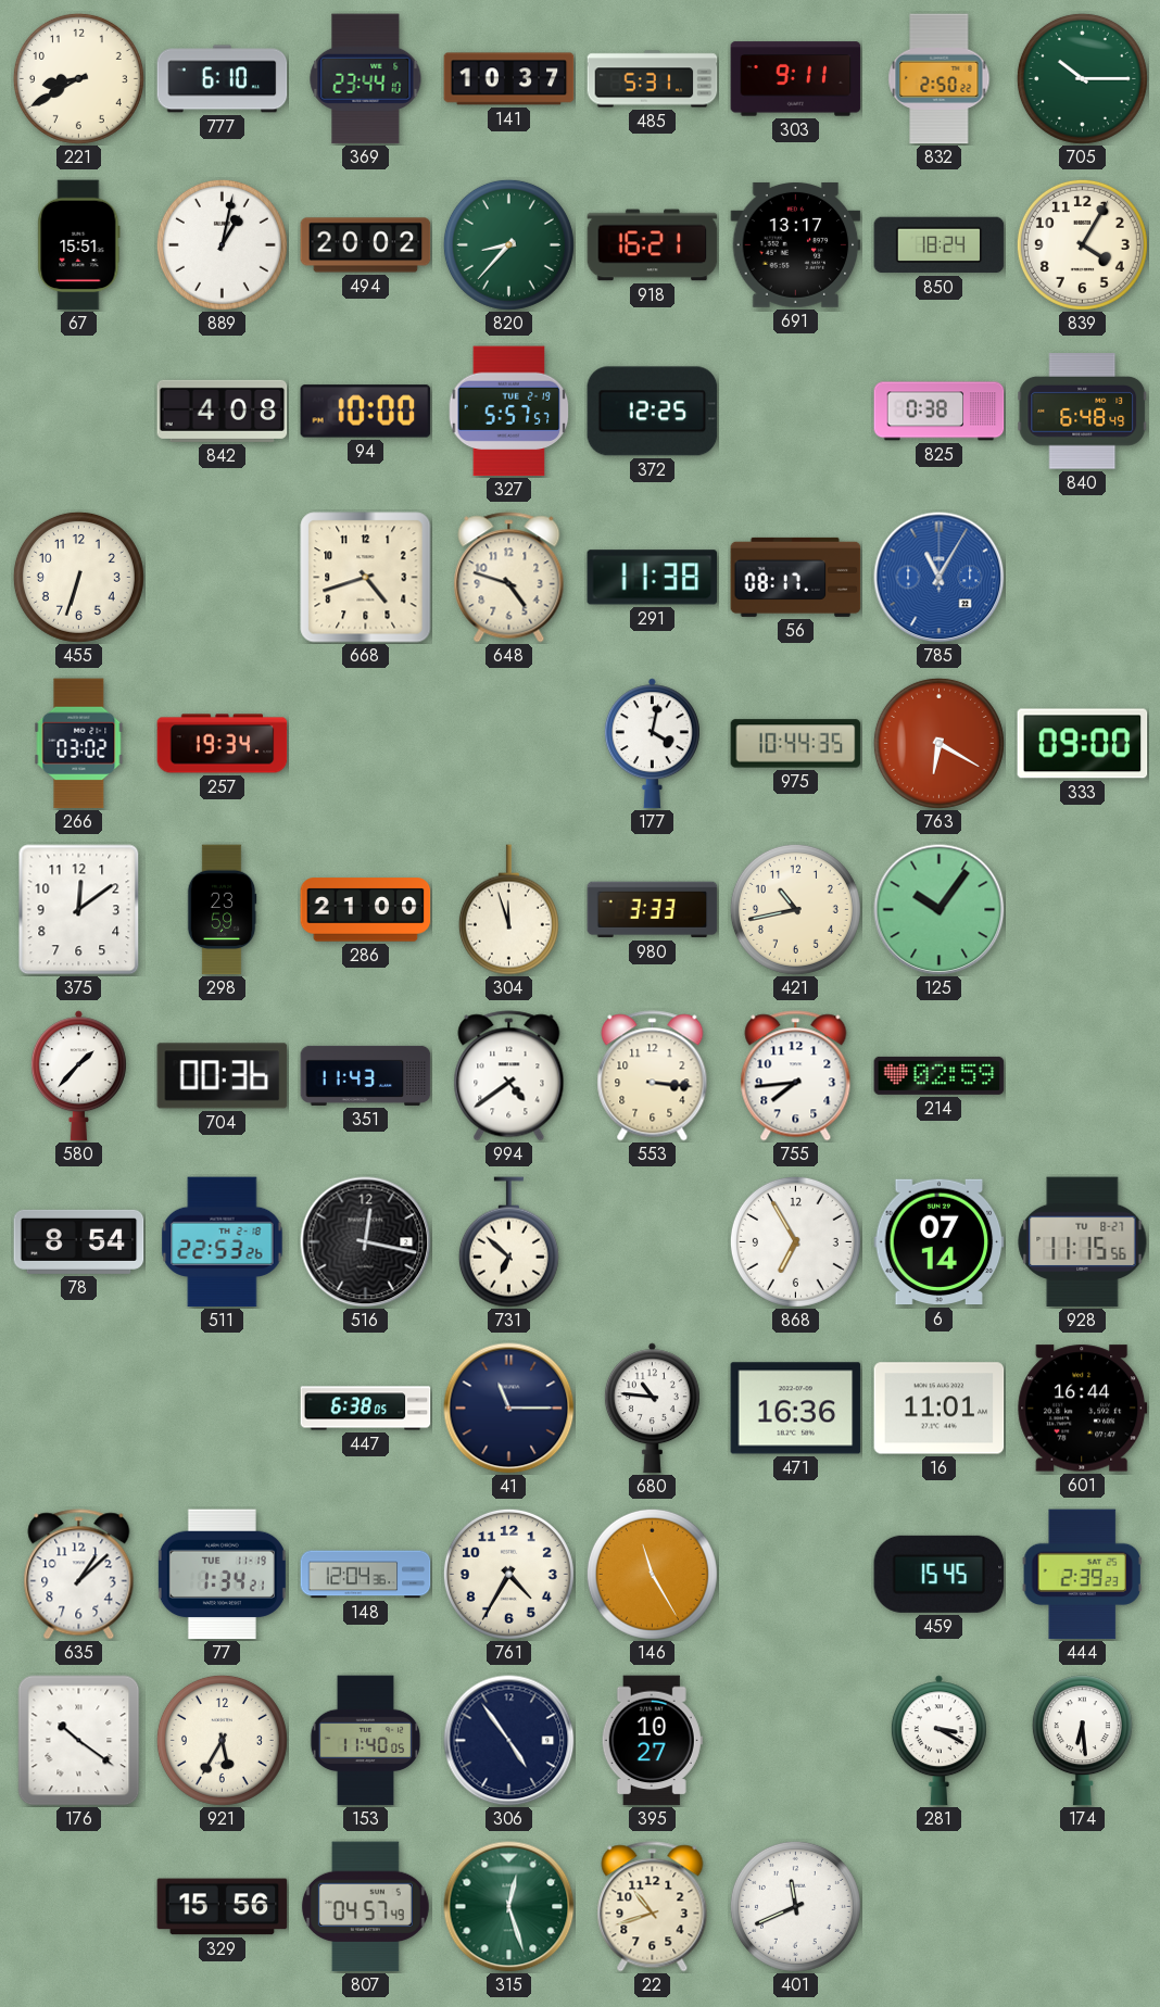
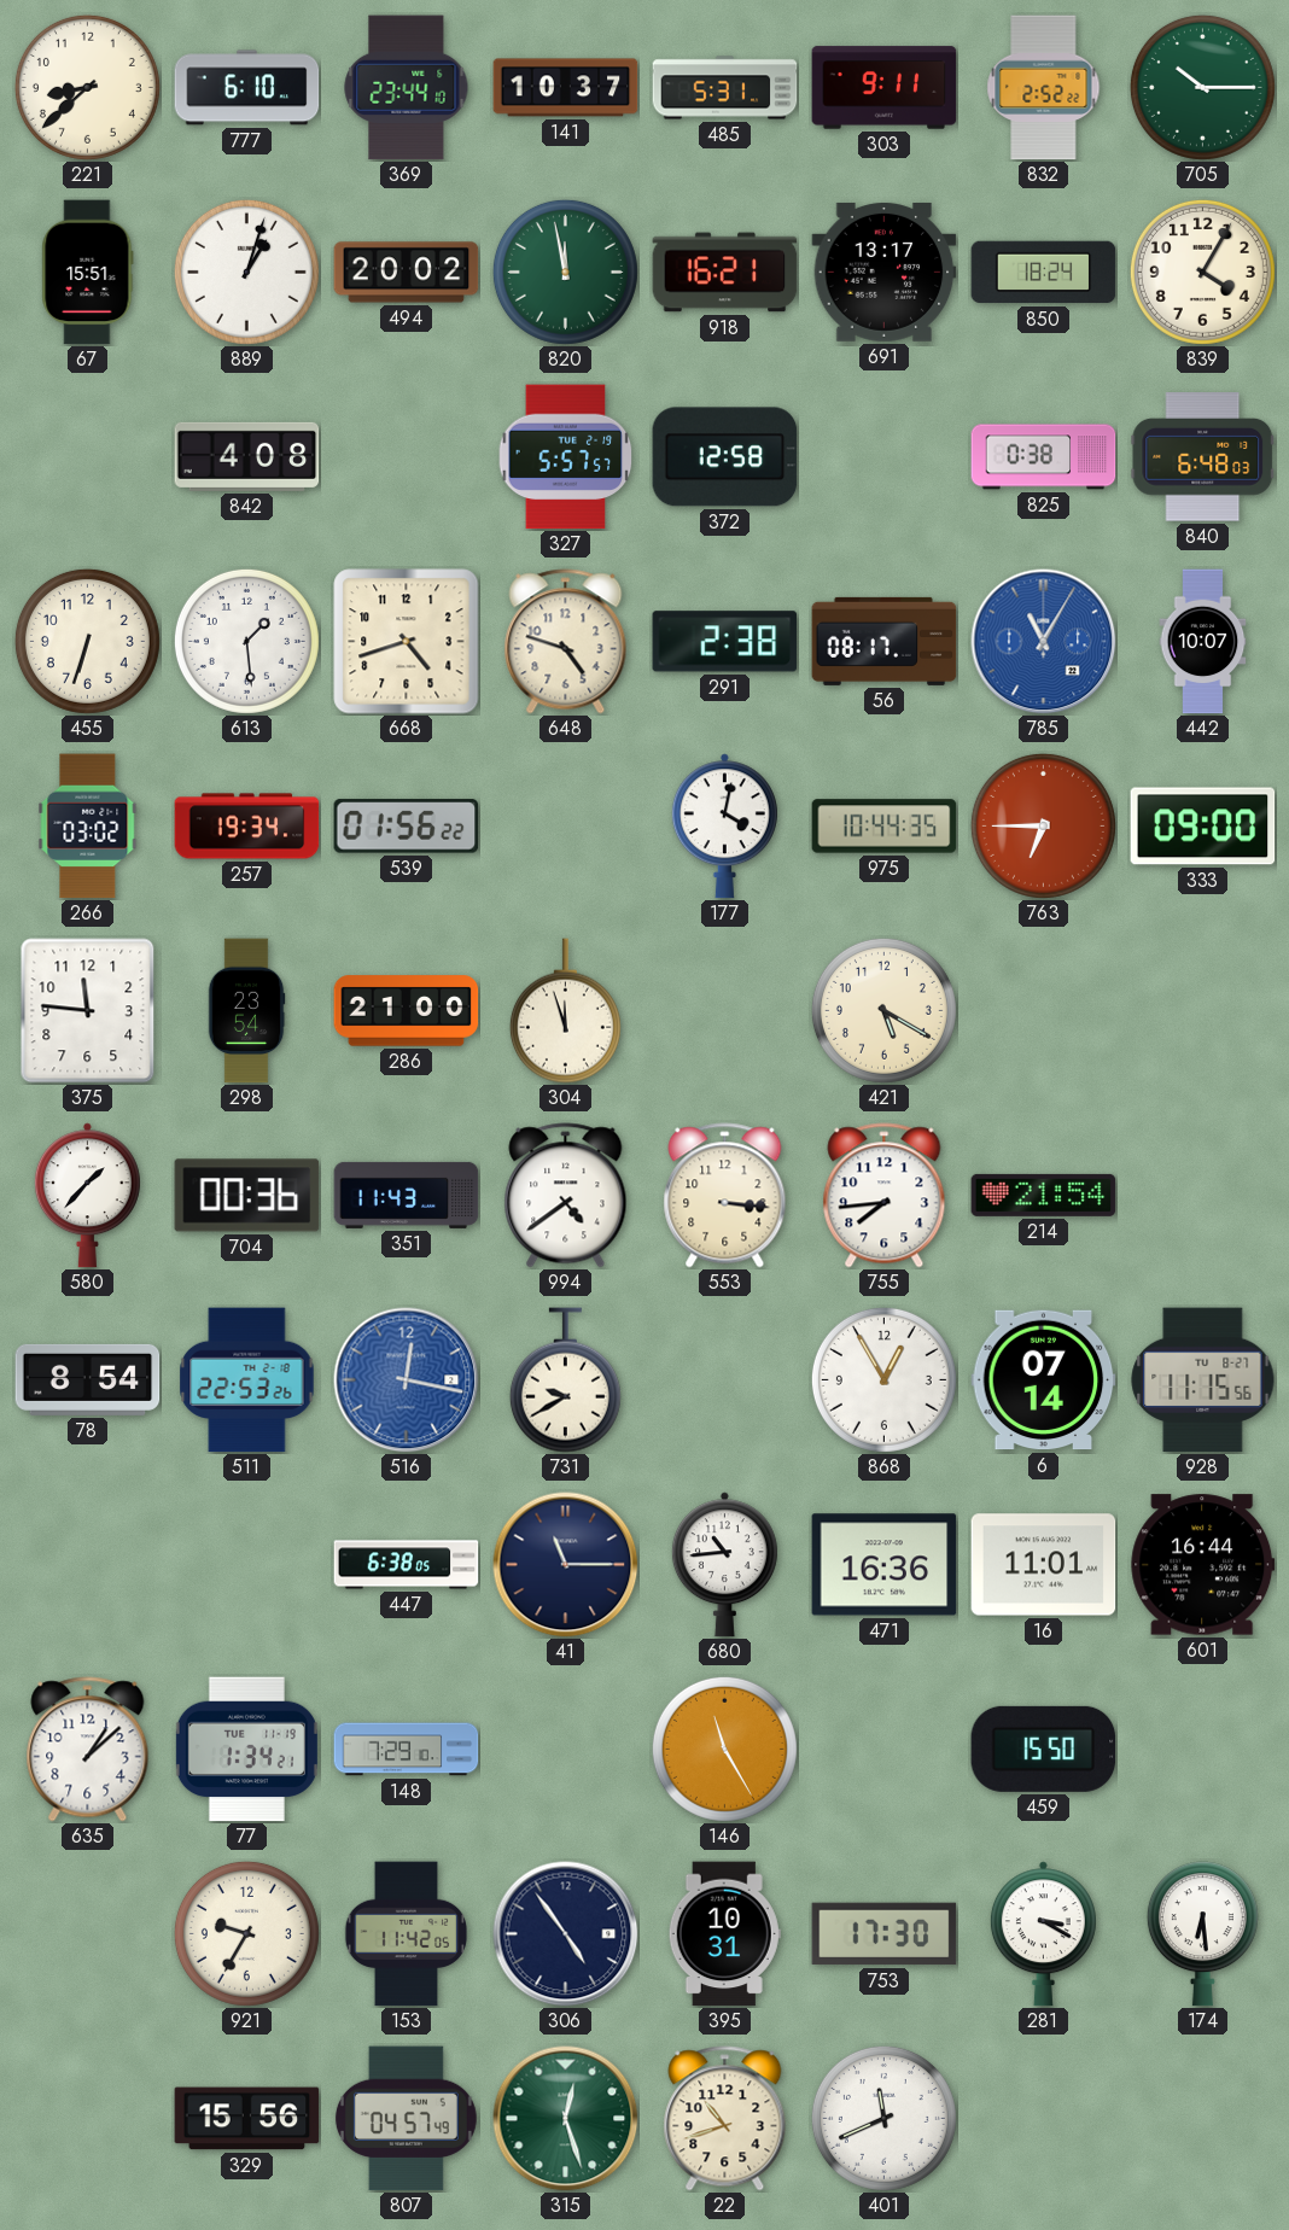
221: 8:40 -> 8:38
832: 2:50 -> 2:52
889: 1:02 -> 1:03
820: 8:37 -> 11:58
94: 10:00 -> none
372: 12:25 -> 12:58
840: 6:48:49 -> 6:48:03
613: none -> 1:29
291: 11:38 -> 2:38
442: none -> 10:07
539: none -> 01:56
763: 6:20 -> 6:45
375: 12:09 -> 11:46
298: 23:59 -> 23:54
980: 3:33 -> none
421: 10:43 -> 5:20
125: 10:06 -> none
214: 02:59 -> 21:54
516 dial: black -> blue
731: 6:52 -> 9:40
868: 6:55 -> 12:55
680: 10:46 -> 10:44
148: 12:04 -> 7:29
761: 4:35 -> none
459: 15:45 -> 15:50
444: 2:39 -> none
176: 10:21 -> none
921: 5:35 -> 9:35
153: 11:40 -> 11:42
395: 10:27 -> 10:31
753: none -> 17:30
